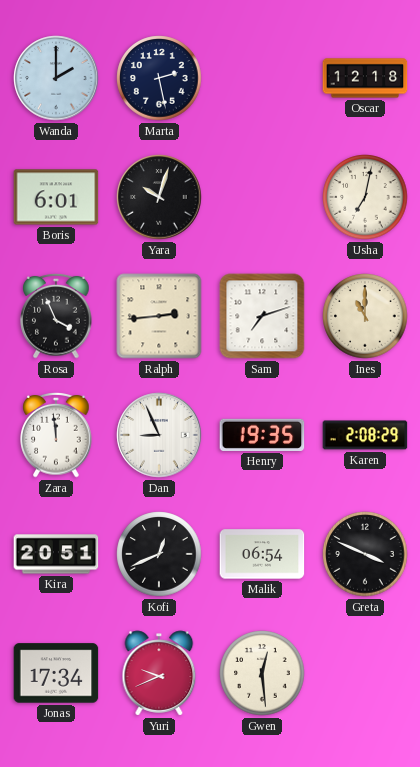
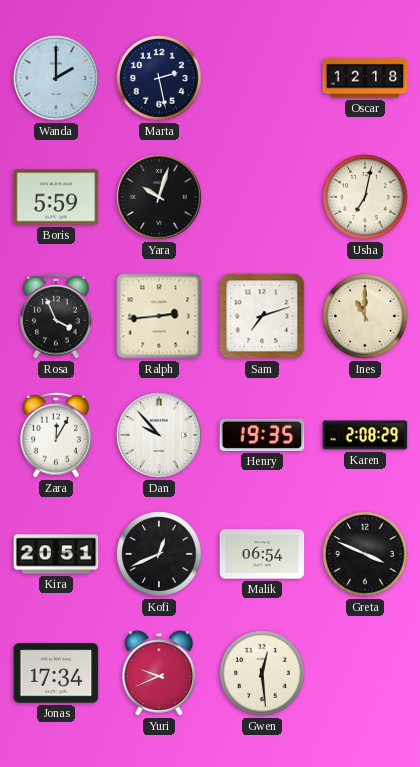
Boris: 6:01 -> 5:59
Zara: 11:59 -> 12:05
Dan: 8:56 -> 9:53
